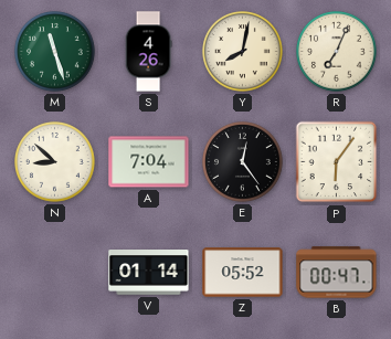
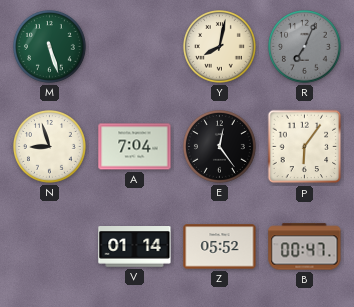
M: 11:27 -> 5:27
S: 4:26 -> none
R dial: cream -> grey
N: 8:52 -> 8:57
